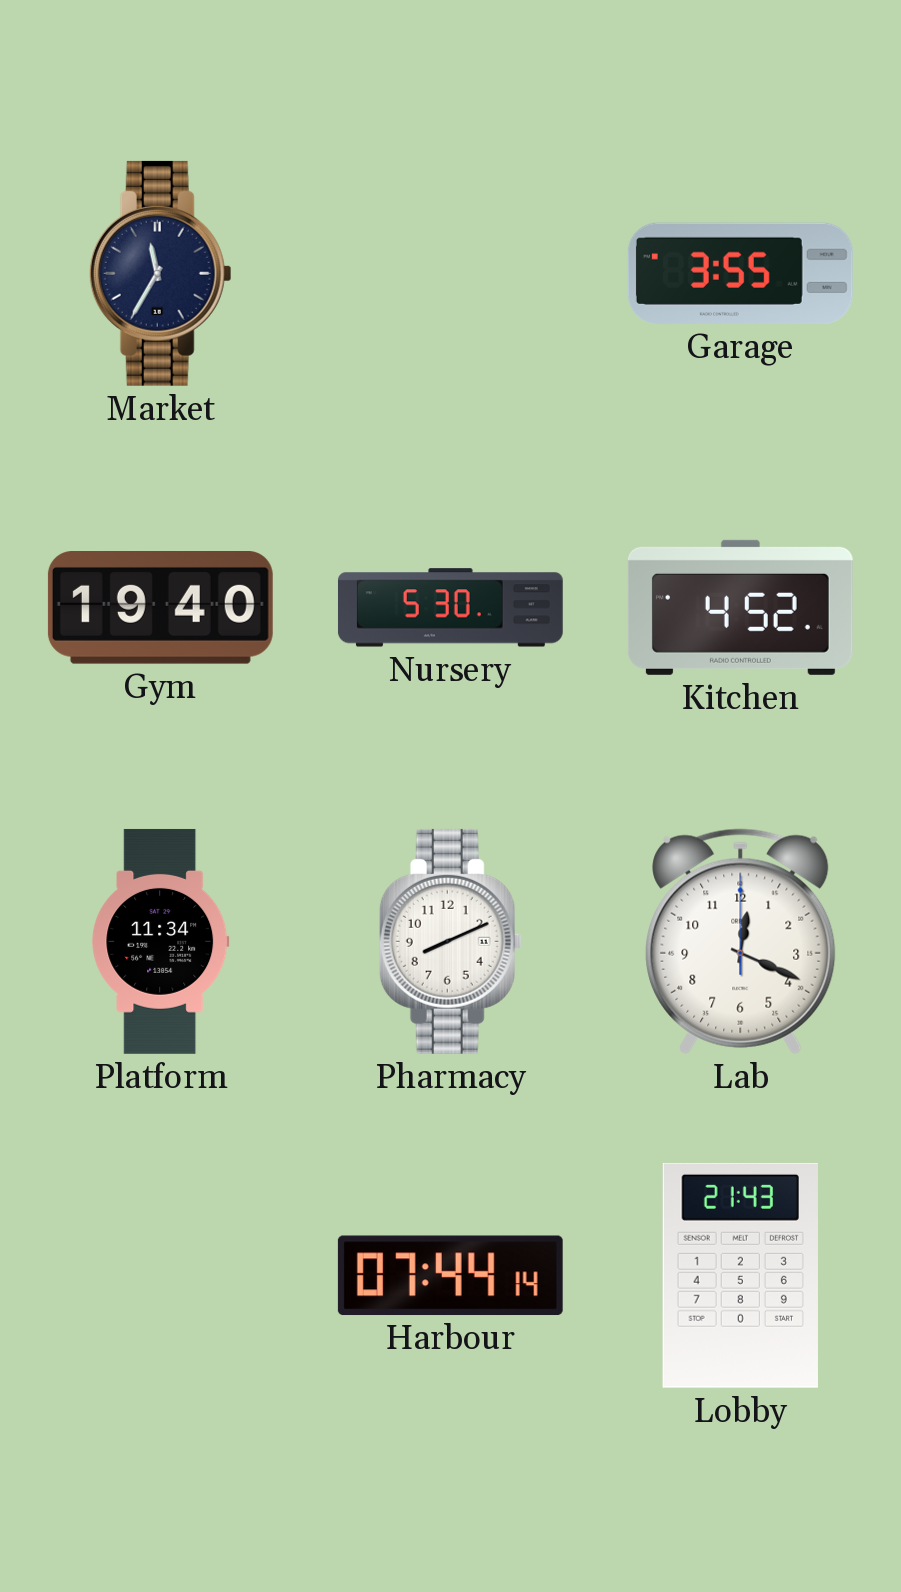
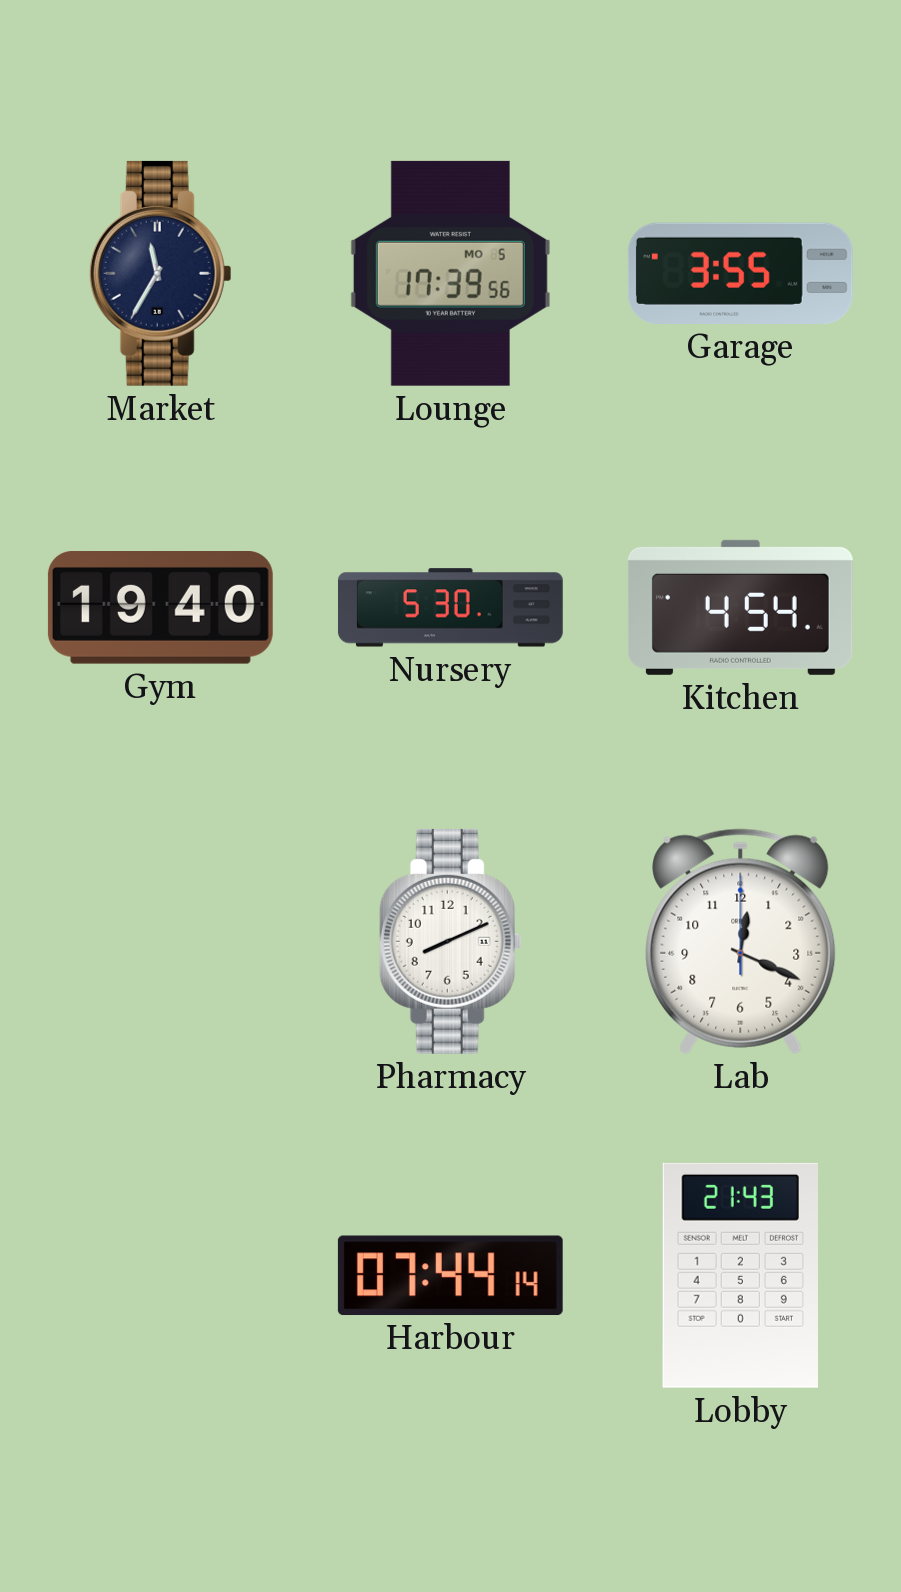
Lounge: none -> 17:39
Kitchen: 4:52 -> 4:54
Platform: 11:34 -> none
